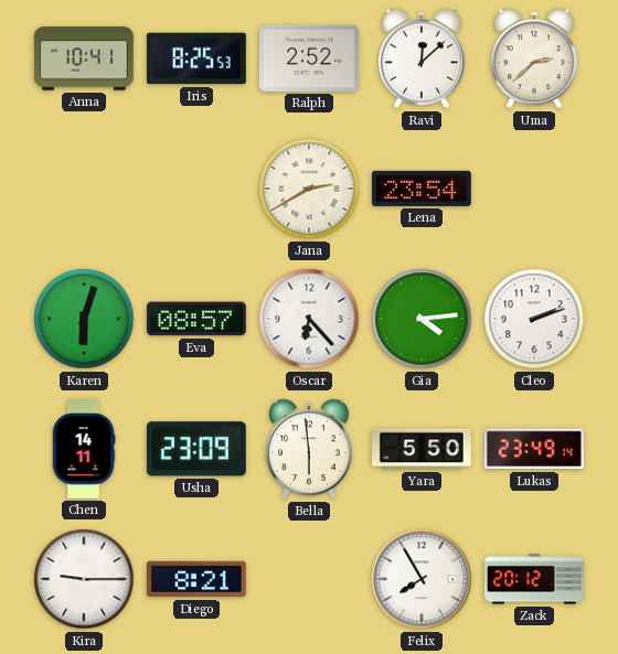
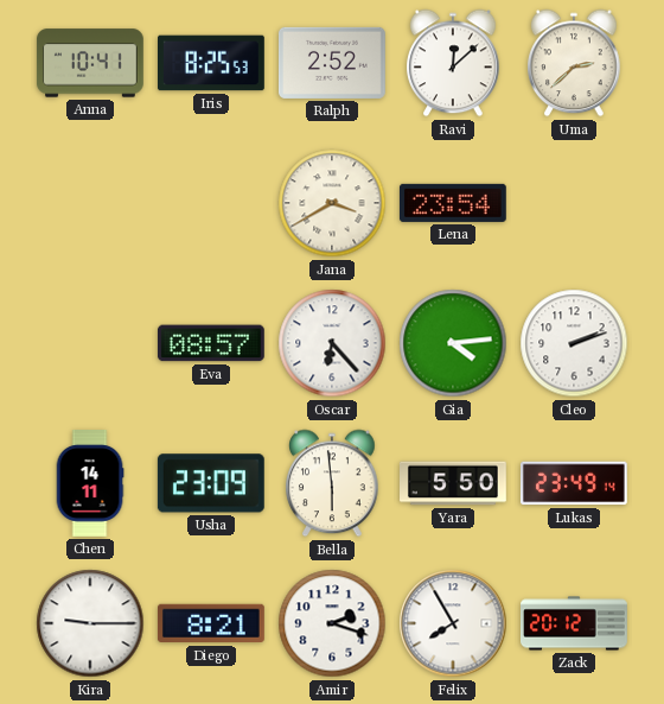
Jana: 2:40 -> 3:40
Karen: 6:03 -> none
Amir: none -> 2:18
